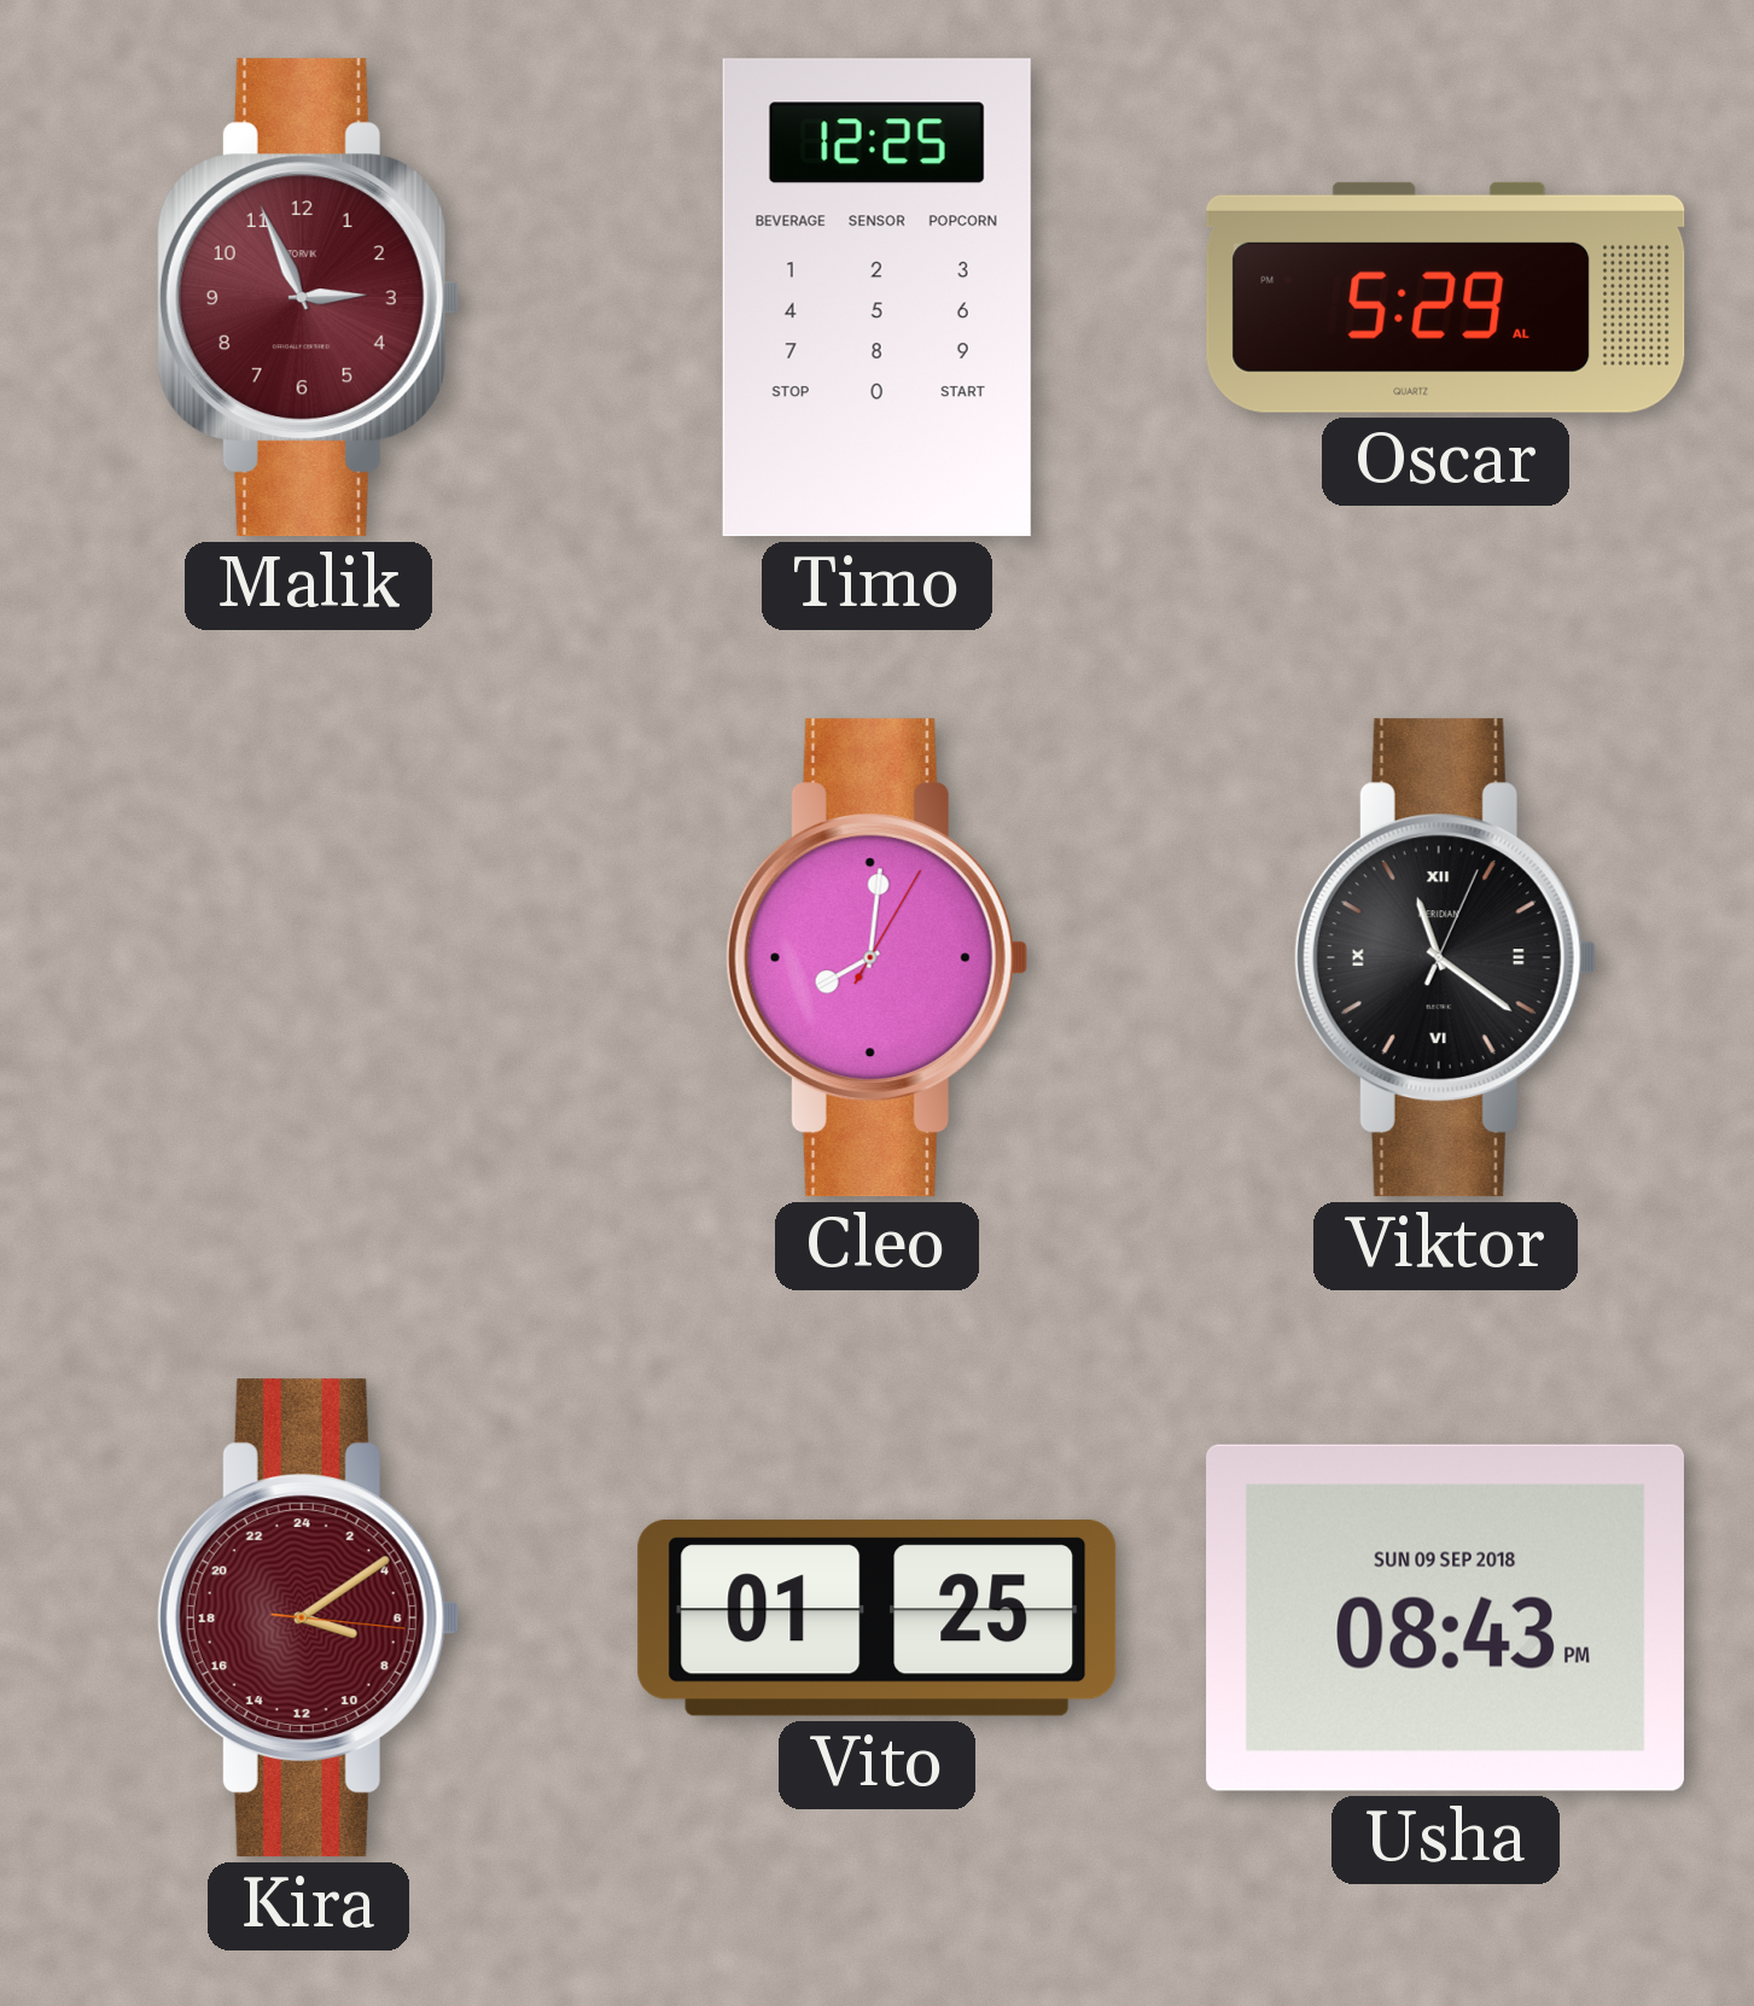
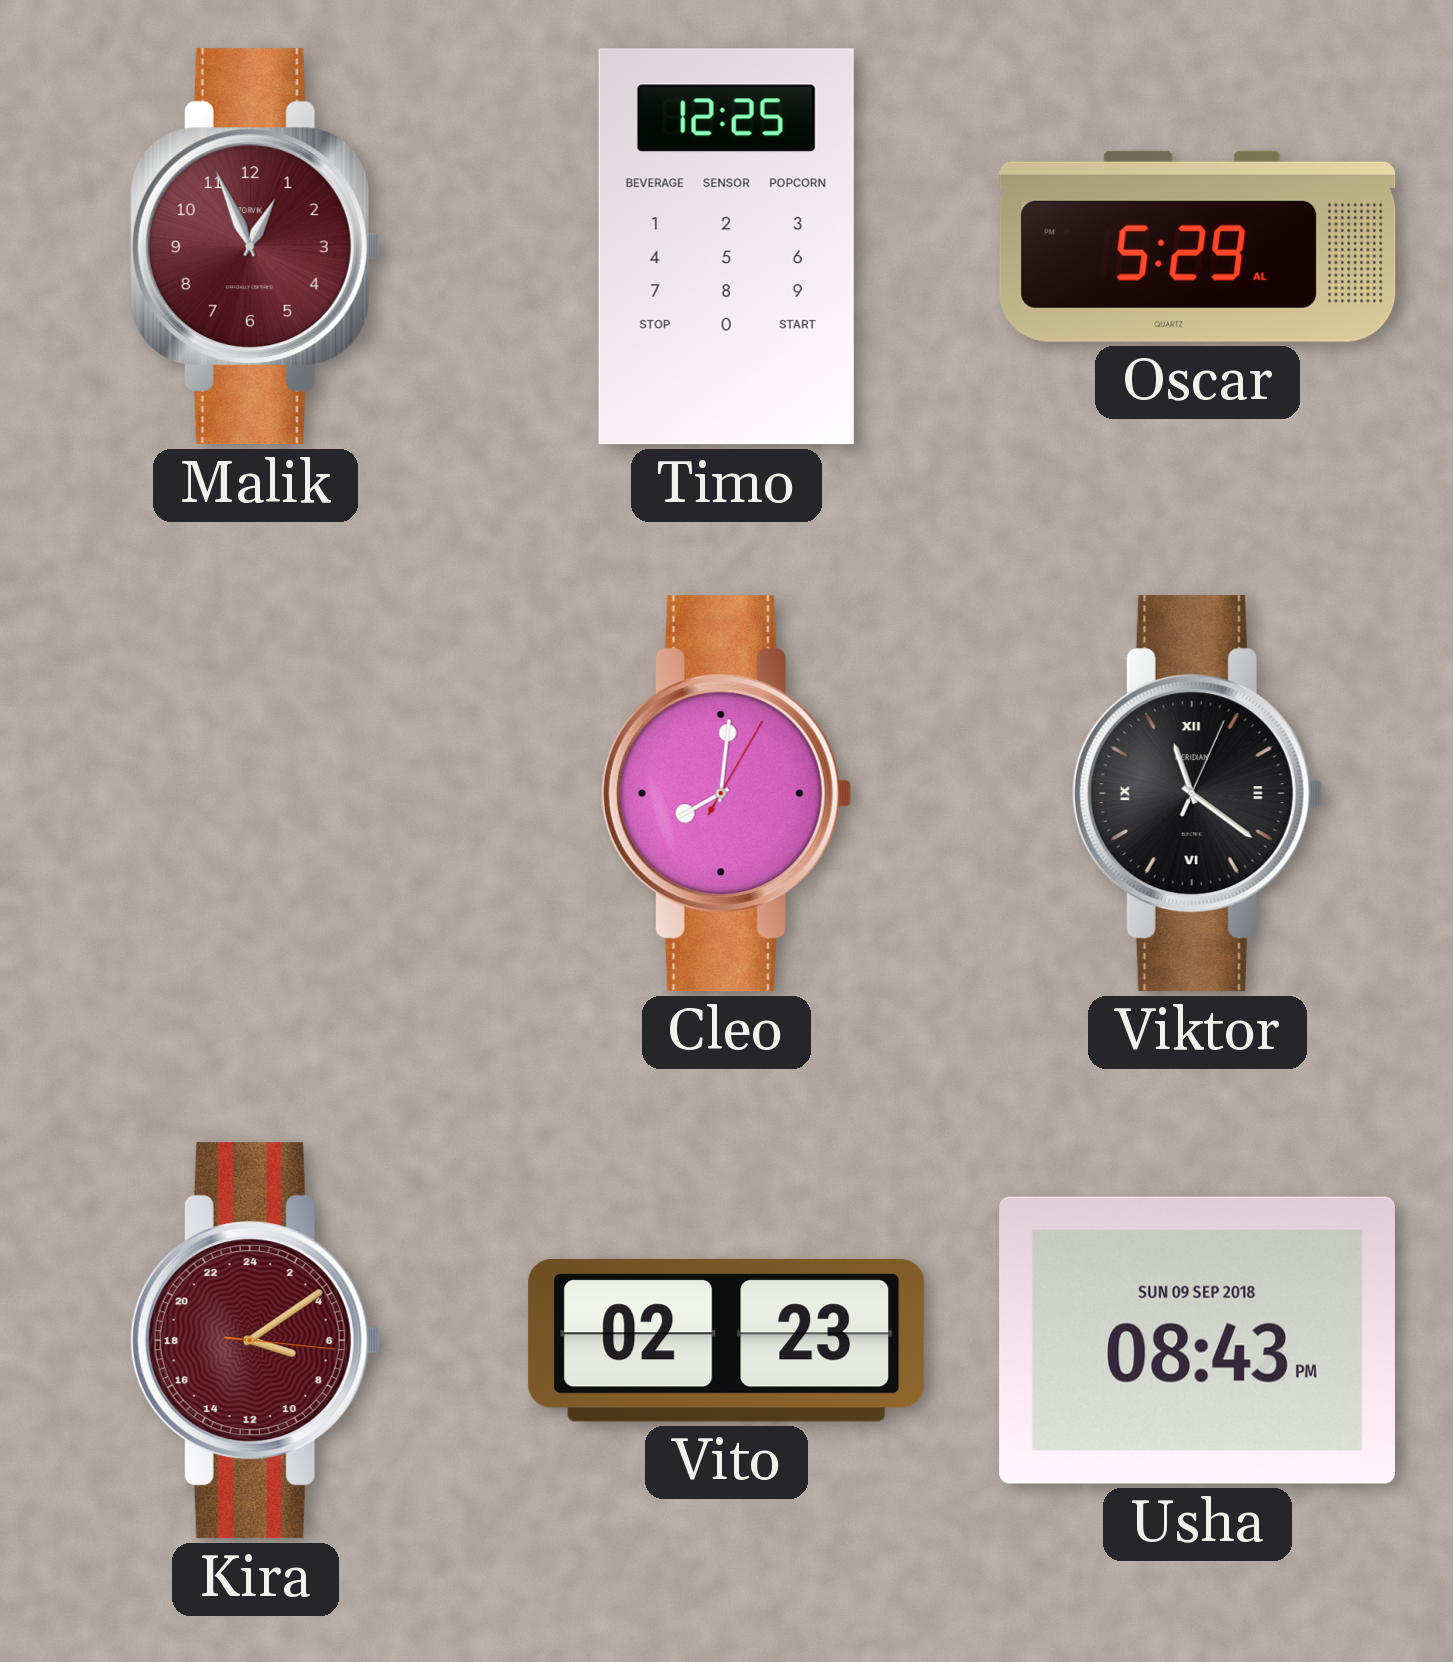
Malik: 2:56 -> 12:56
Vito: 01:25 -> 02:23
